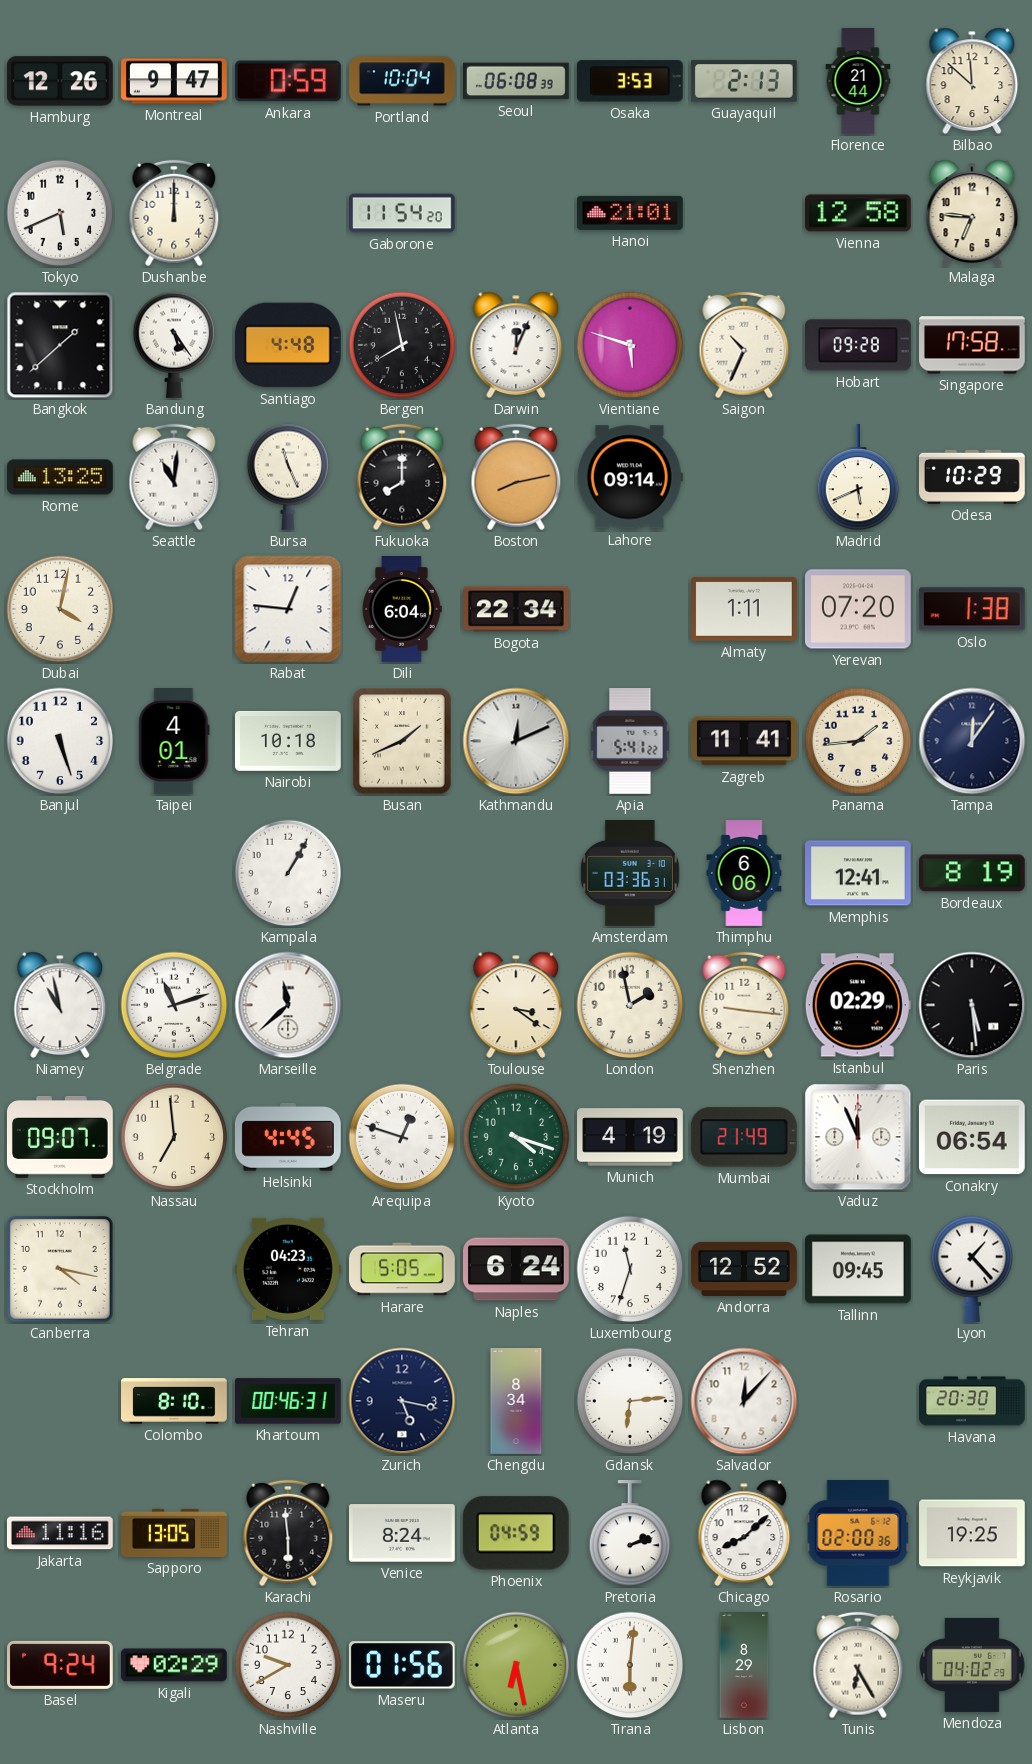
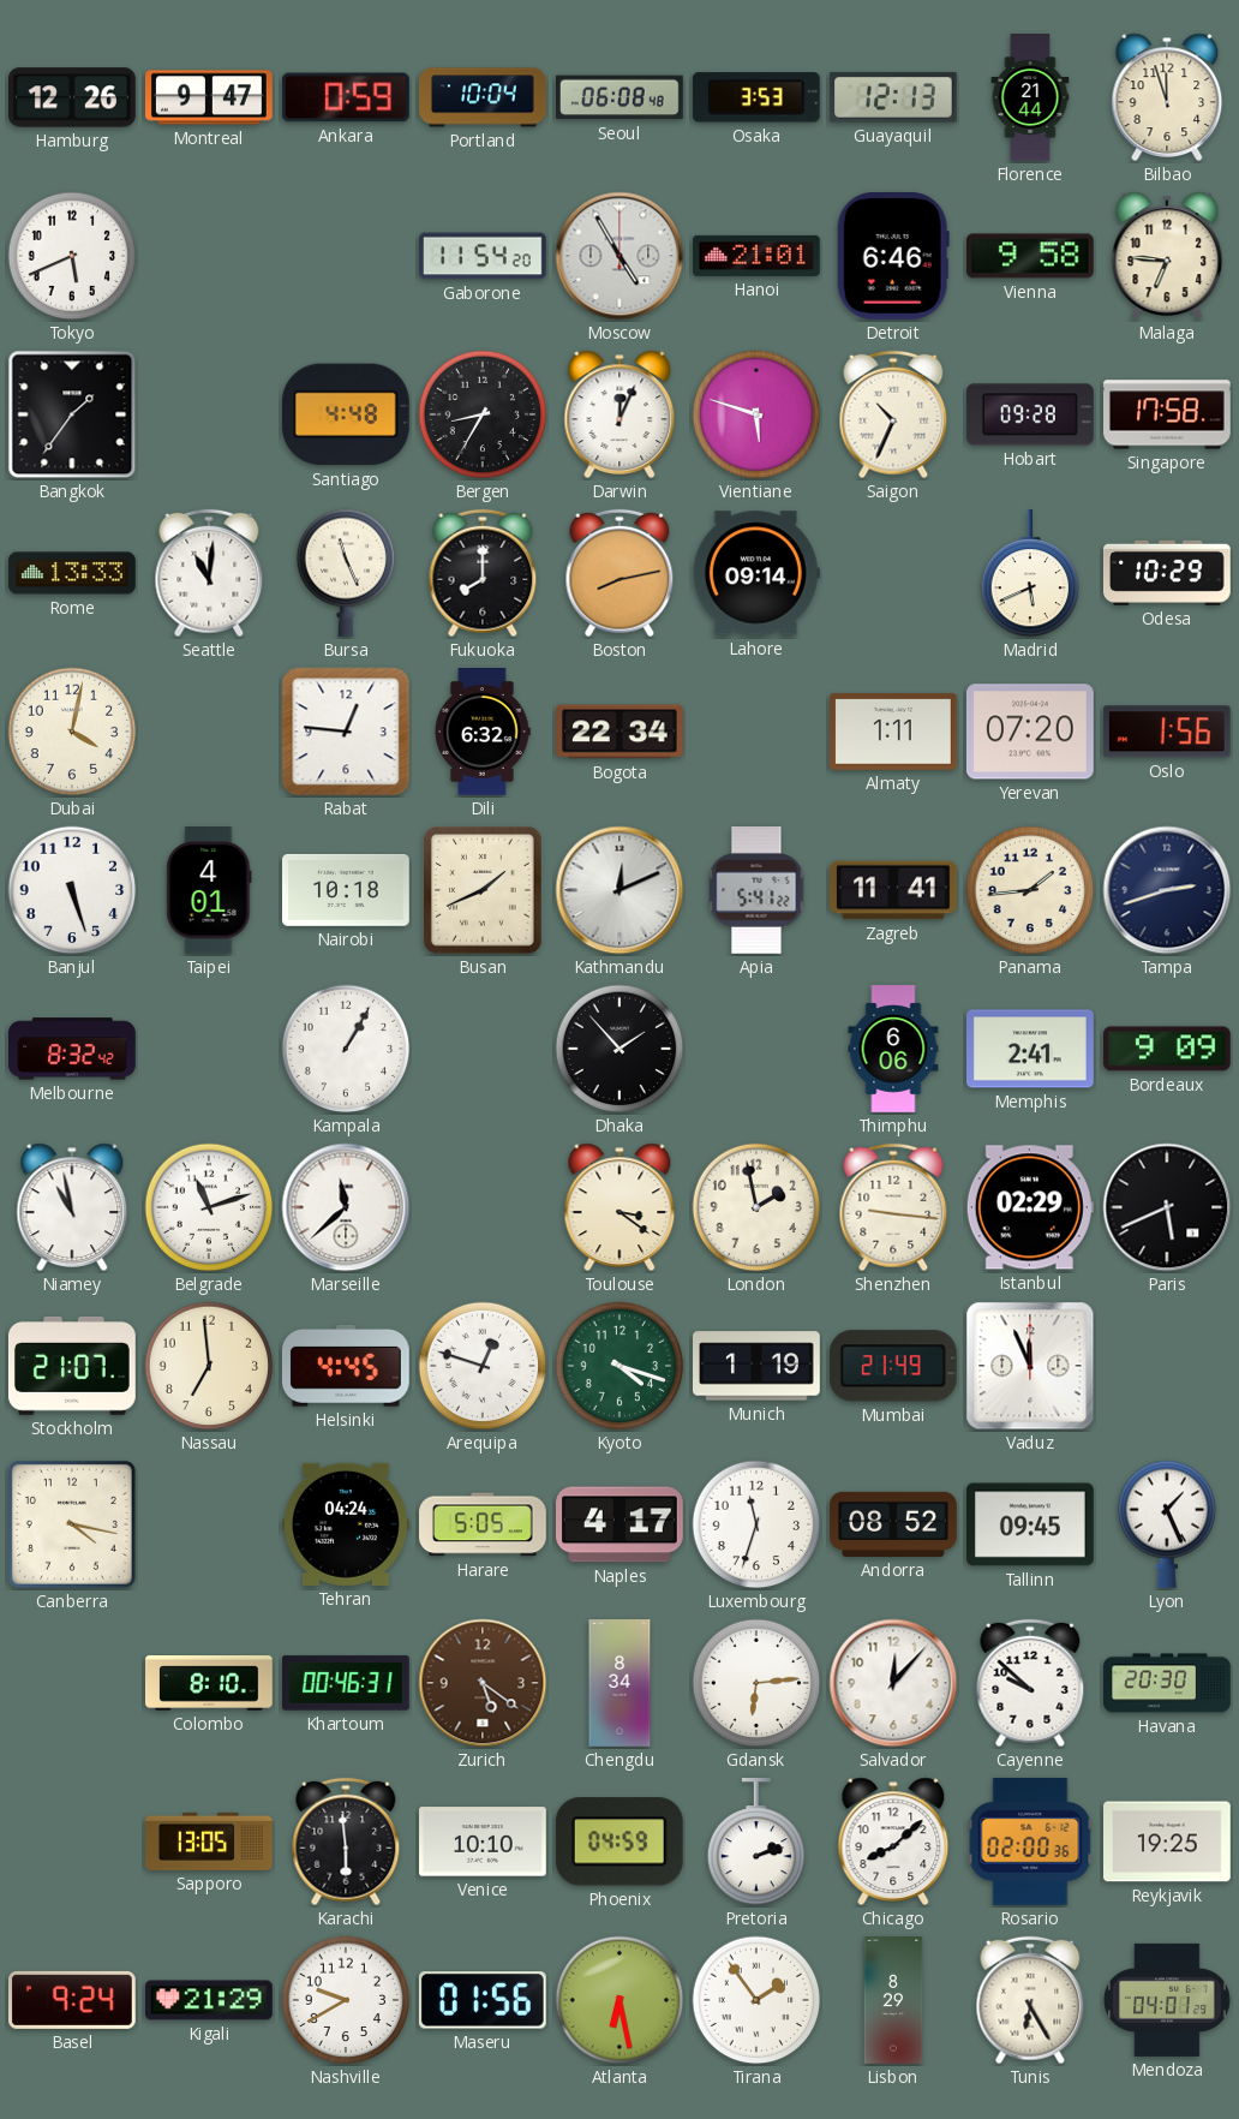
Seoul: 06:08:39 -> 06:08:48
Guayaquil: 2:13 -> 12:13
Bilbao: 11:52 -> 11:57
Dushanbe: 12:00 -> none
Moscow: none -> 4:55
Detroit: none -> 6:46
Vienna: 12:58 -> 9:58
Bangkok: 1:38 -> 1:36
Bandung: 5:24 -> none
Bergen: 7:58 -> 8:35
Rome: 13:25 -> 13:33
Dili: 6:04 -> 6:32
Oslo: 1:38 -> 1:56
Tampa: 12:06 -> 2:42
Melbourne: none -> 8:32
Dhaka: none -> 1:53
Amsterdam: 03:36 -> none
Memphis: 12:41 -> 2:41
Bordeaux: 8:19 -> 9:09
Paris: 5:29 -> 5:41
Stockholm: 09:07 -> 21:07
Munich: 4:19 -> 1:19
Conakry: 06:54 -> none
Tehran: 04:23 -> 04:24
Naples: 6:24 -> 4:17
Andorra: 12:52 -> 08:52
Lyon: 1:23 -> 1:26
Zurich: 5:17 -> 5:21
Zurich dial: navy -> brown
Cayenne: none -> 9:52
Jakarta: 11:16 -> none
Venice: 8:24 -> 10:10
Kigali: 02:29 -> 21:29
Tirana: 6:01 -> 1:54
Mendoza: 04:02 -> 04:01
